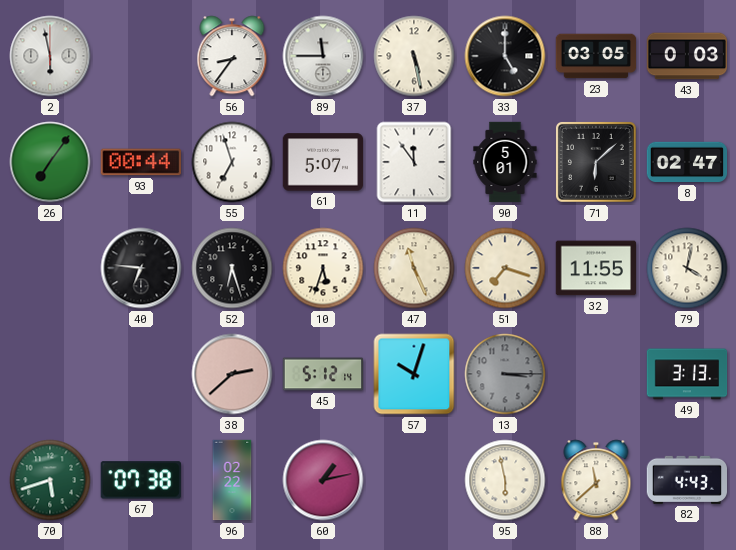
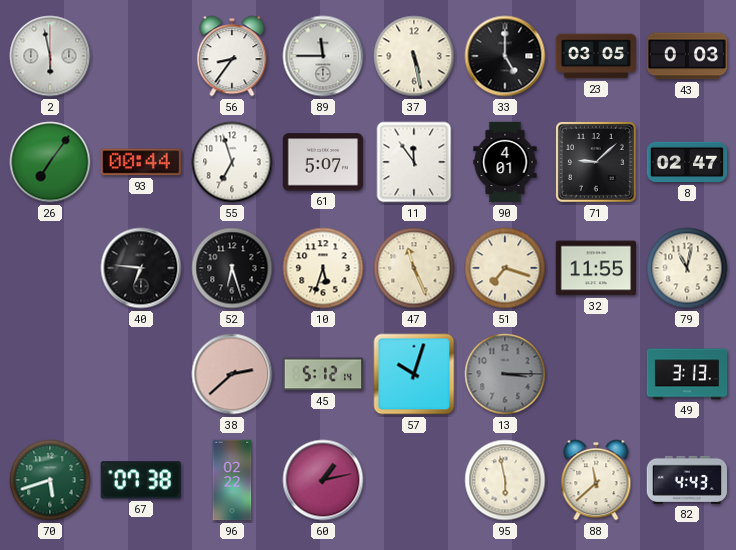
90: 5:01 -> 4:01
71: 6:08 -> 9:08
79: 4:02 -> 11:02
